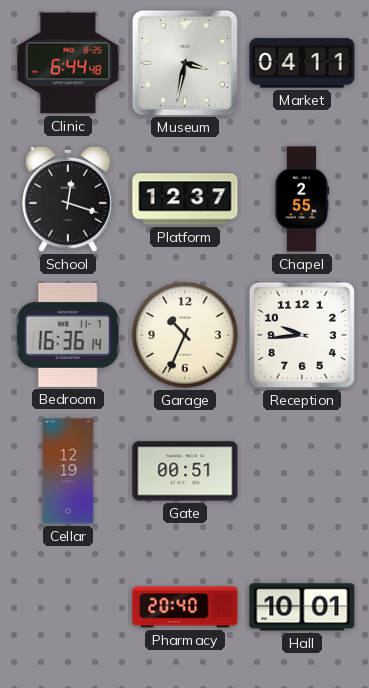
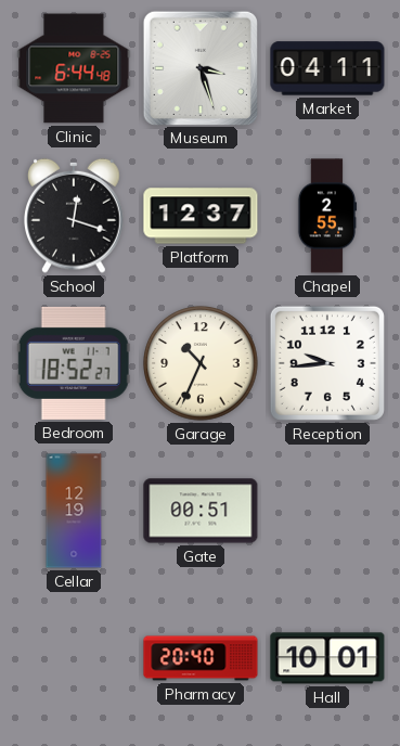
Museum: 3:32 -> 3:27
Bedroom: 16:36 -> 18:52
